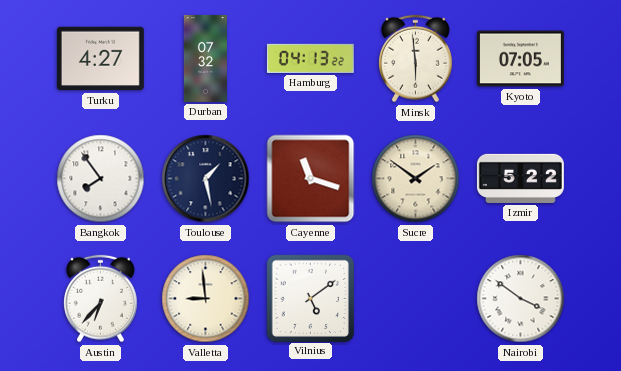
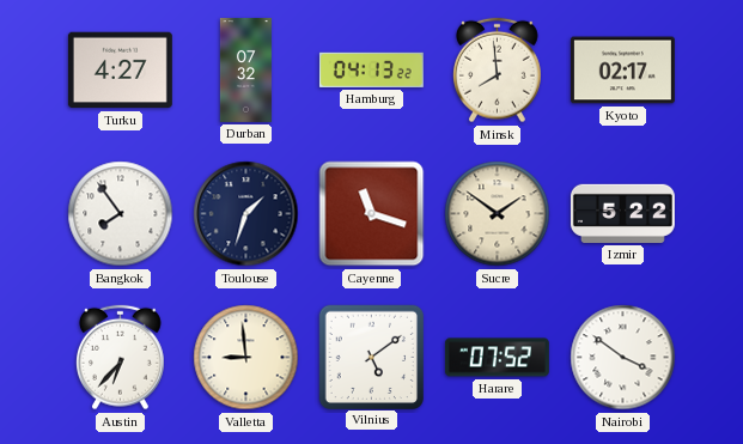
Minsk: 5:59 -> 7:59
Kyoto: 07:05 -> 02:17
Toulouse: 1:28 -> 1:33
Harare: none -> 07:52
